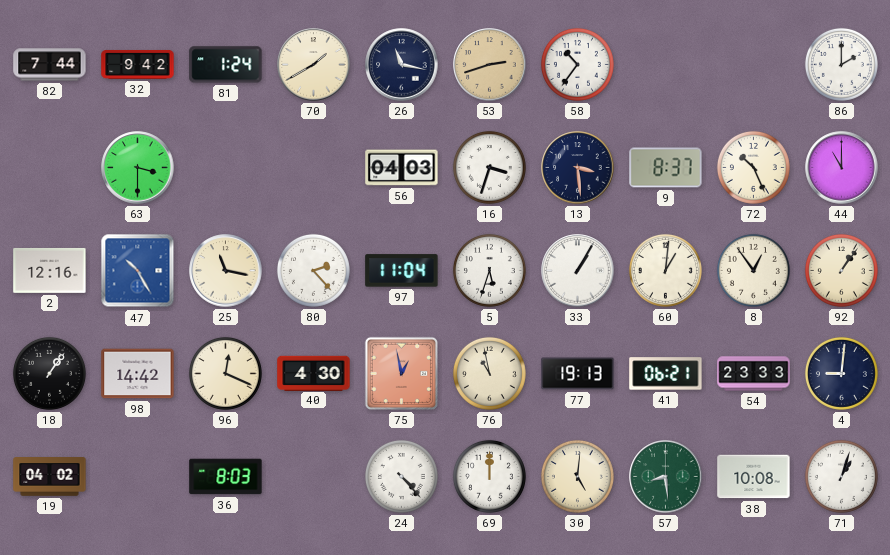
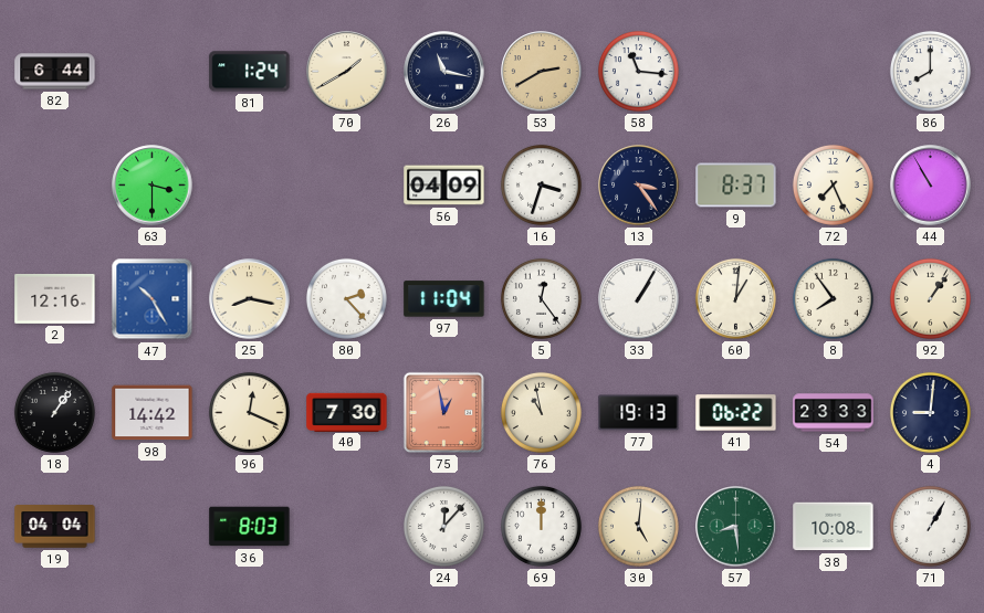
82: 7:44 -> 6:44
32: 9:42 -> none
53: 2:42 -> 2:40
58: 10:36 -> 11:16
86: 2:00 -> 8:00
56: 04:03 -> 04:09
13: 3:29 -> 3:24
72: 10:26 -> 7:26
44: 11:00 -> 10:55
25: 11:17 -> 8:17
5: 5:33 -> 12:24
8: 12:54 -> 7:54
40: 4:30 -> 7:30
41: 06:21 -> 06:22
19: 04:02 -> 04:04
24: 4:23 -> 12:07
71: 1:03 -> 1:05
